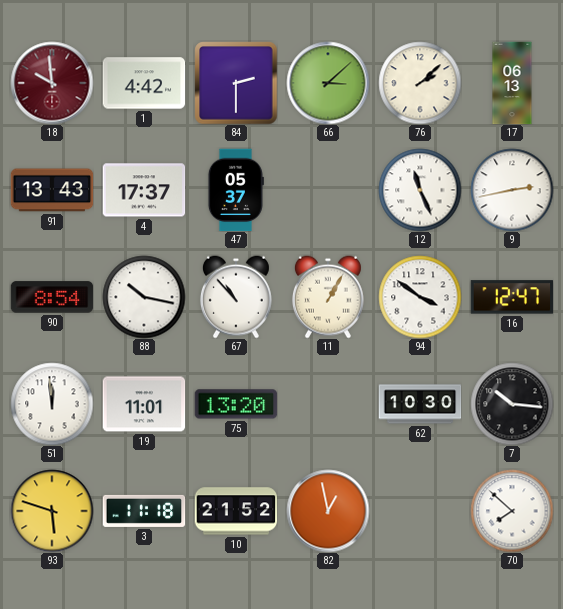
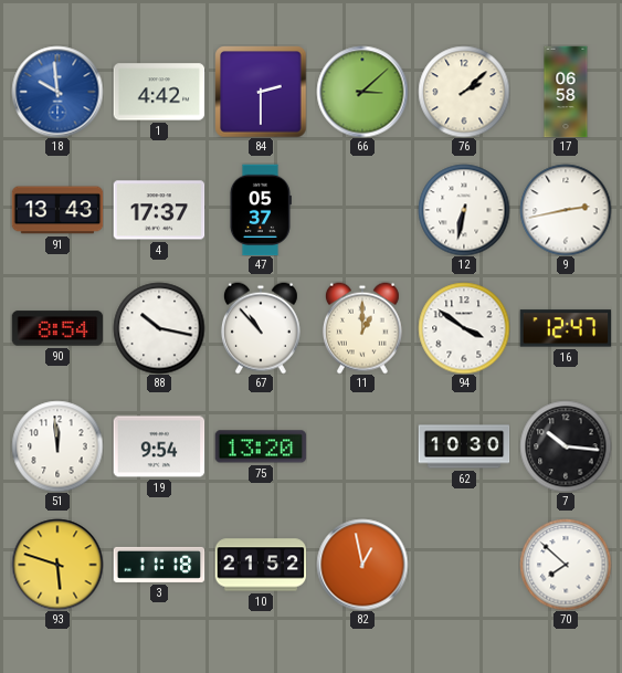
18 dial: burgundy -> blue
17: 06:13 -> 06:58
12: 11:26 -> 6:32
11: 1:05 -> 1:00
19: 11:01 -> 9:54
